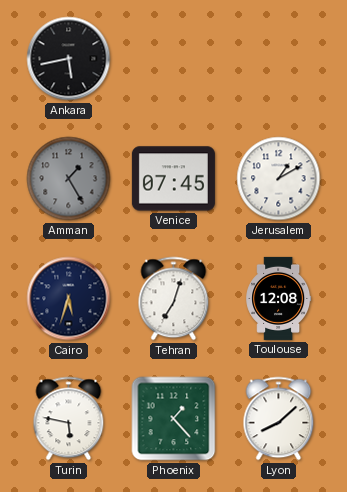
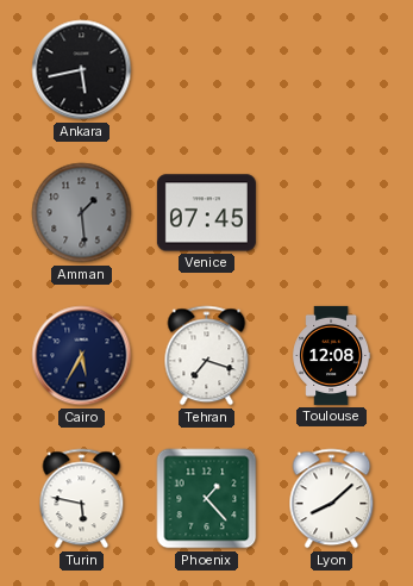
Amman: 1:25 -> 1:29
Jerusalem: 1:10 -> none
Cairo: 5:33 -> 5:35
Tehran: 7:03 -> 7:18
